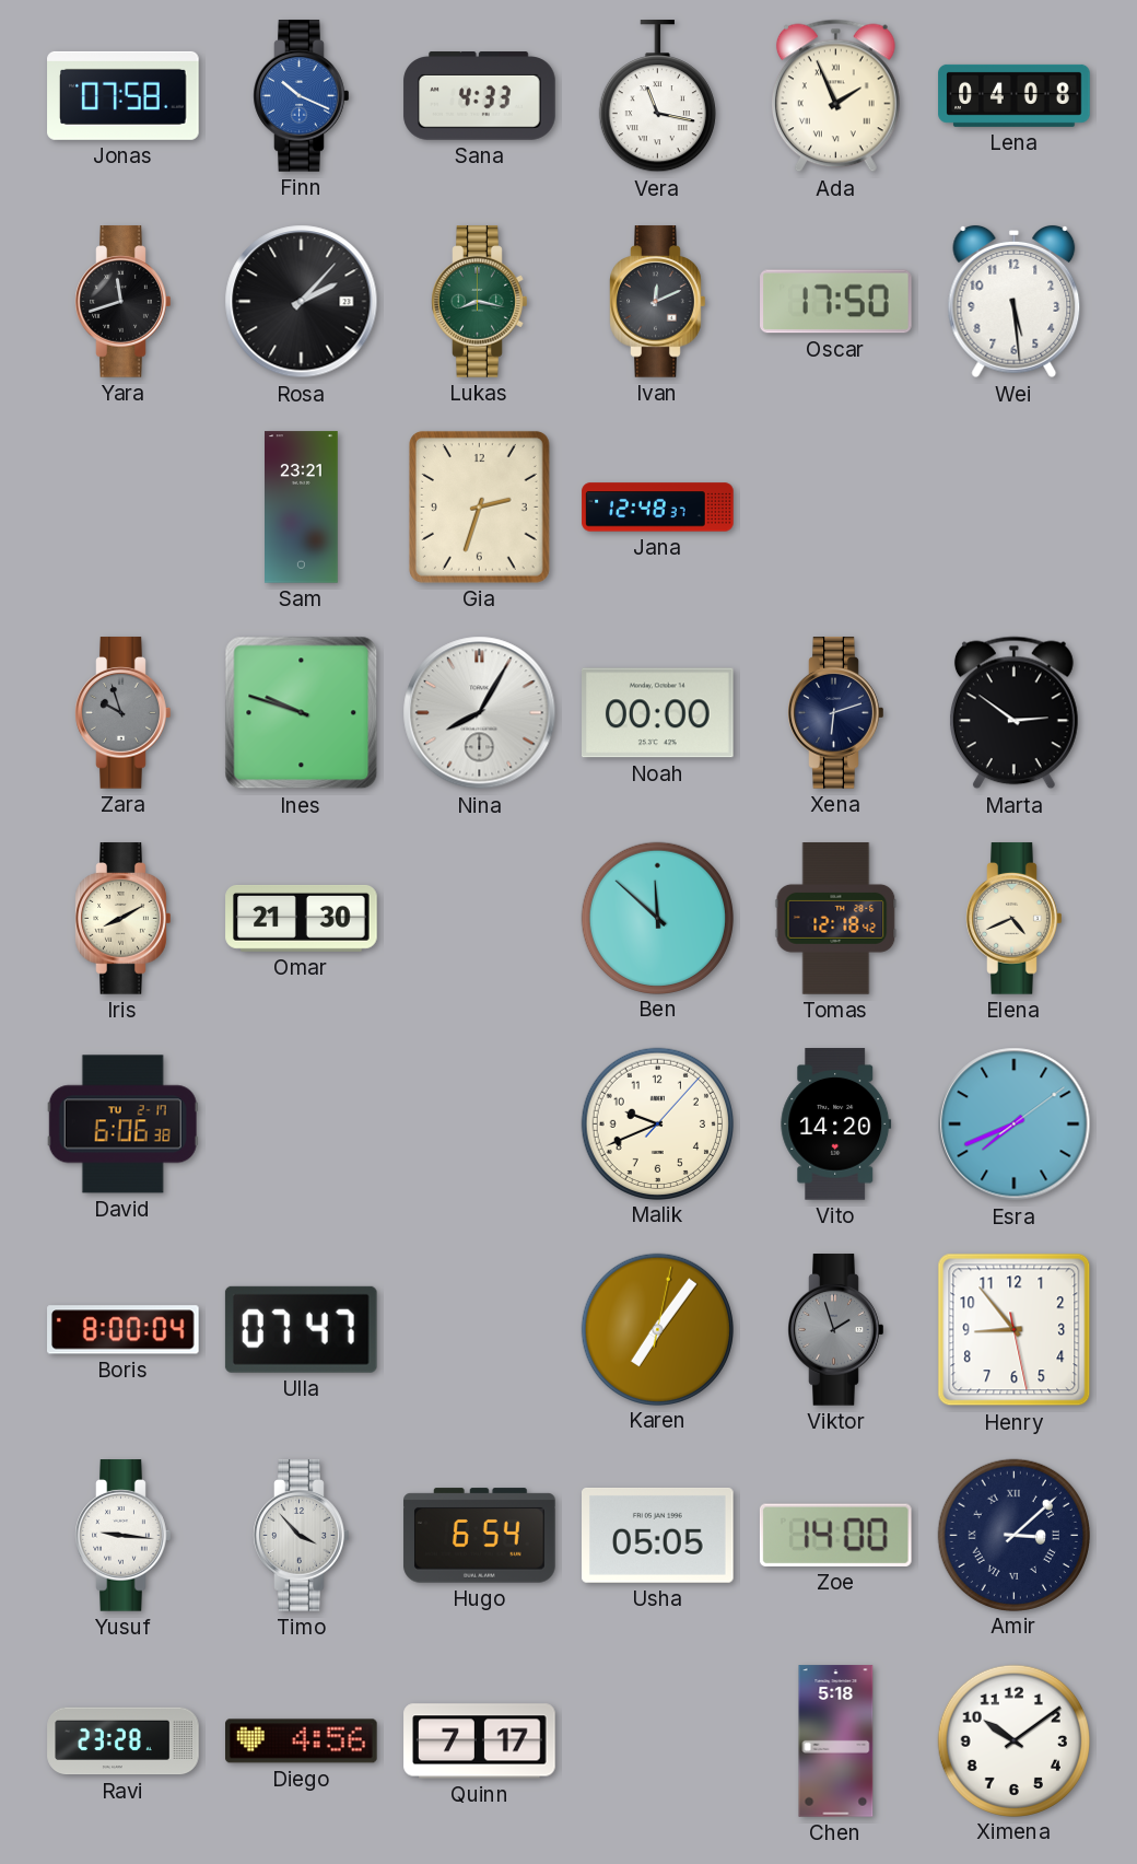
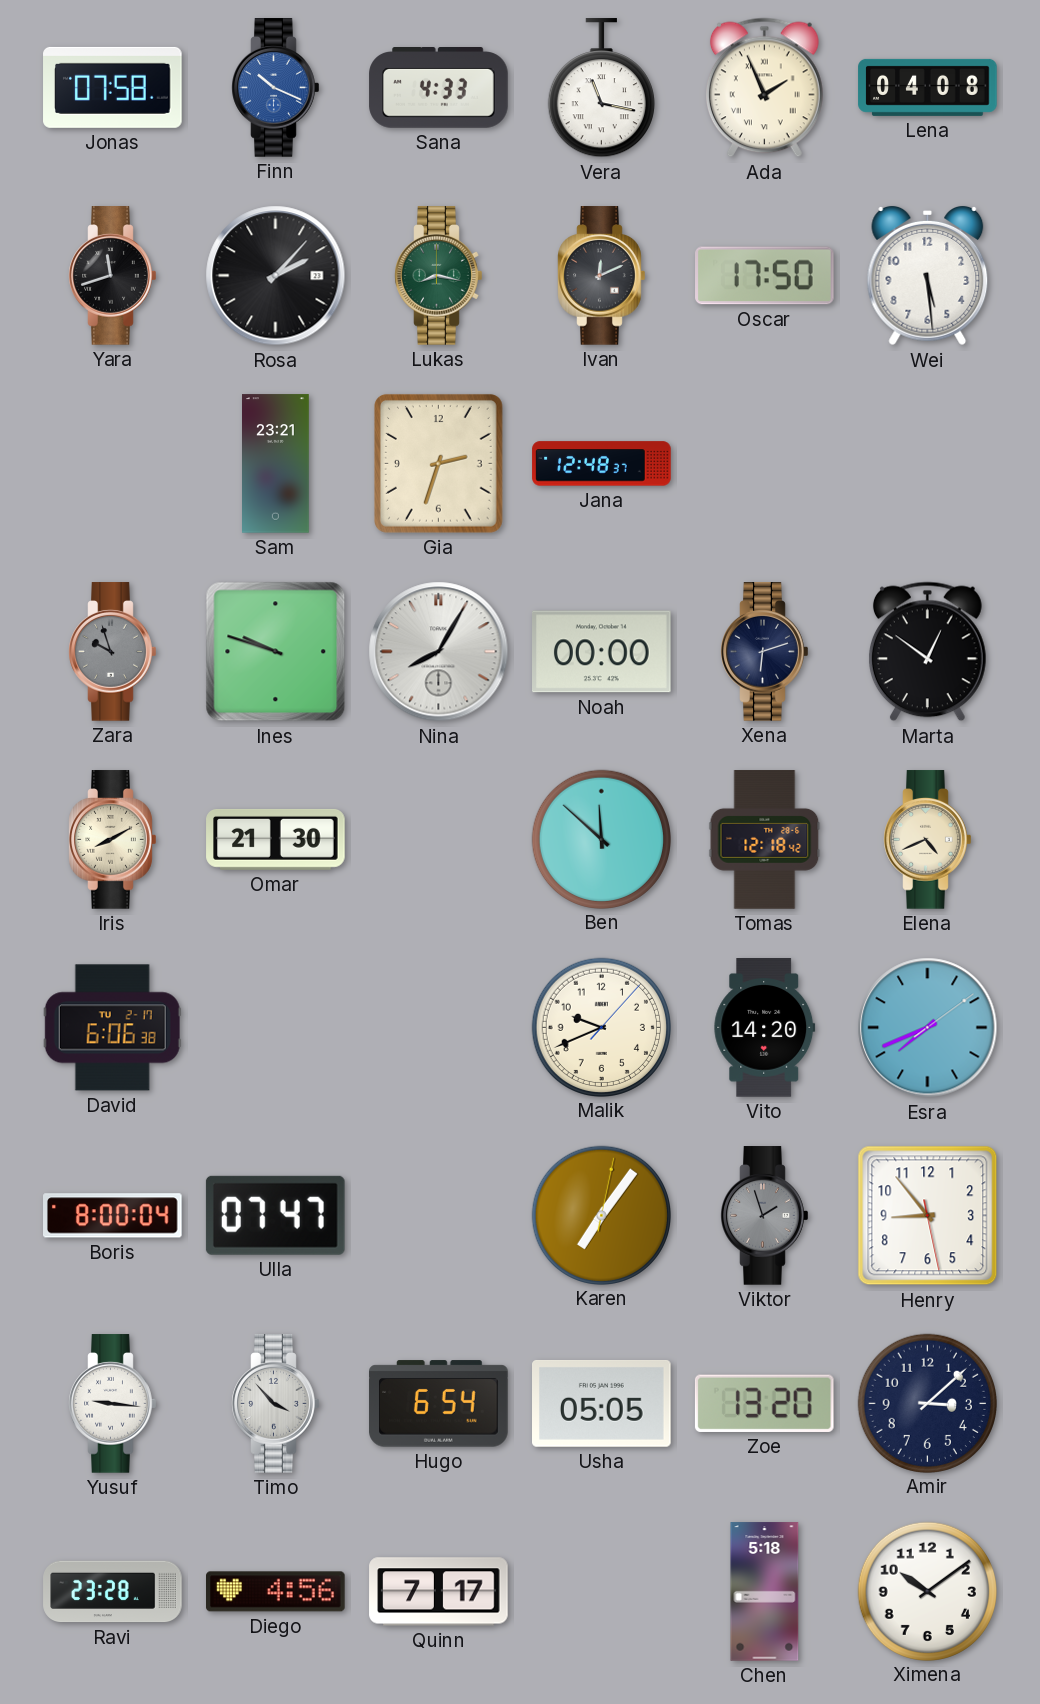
Marta: 2:51 -> 12:51
Zoe: 14:00 -> 13:20
Amir numerals: Roman -> Arabic
